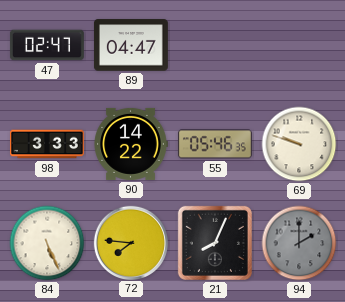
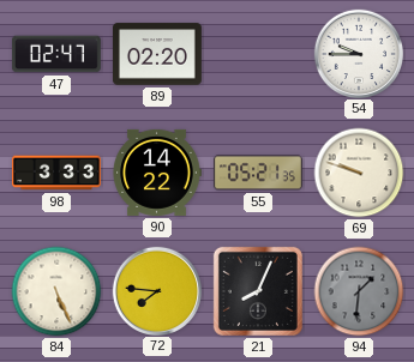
89: 04:47 -> 02:20
54: none -> 9:45
55: 05:46 -> 05:21
94: 2:00 -> 1:31
